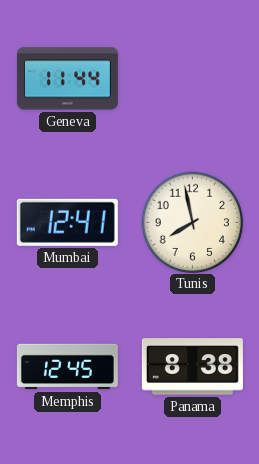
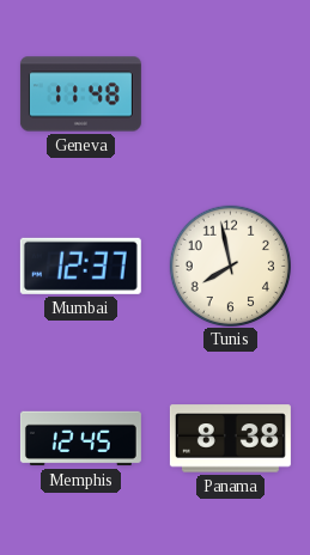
Geneva: 11:44 -> 11:48
Mumbai: 12:41 -> 12:37
